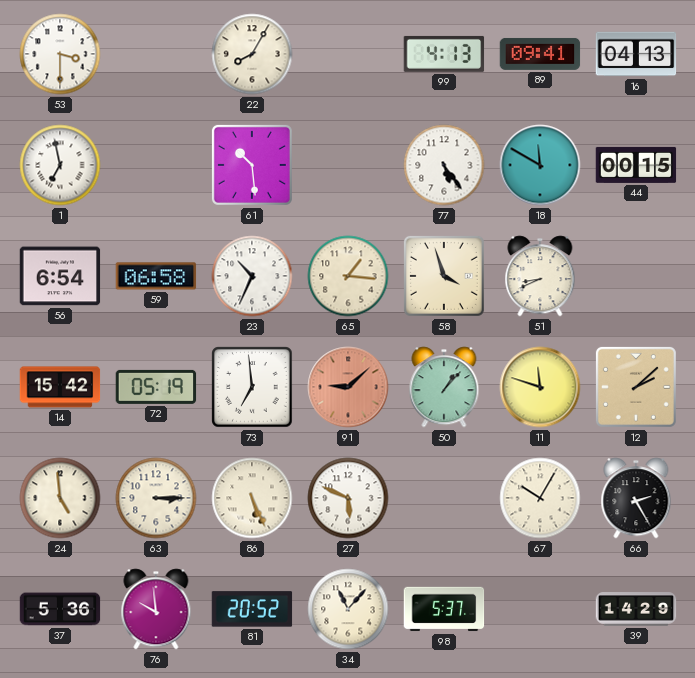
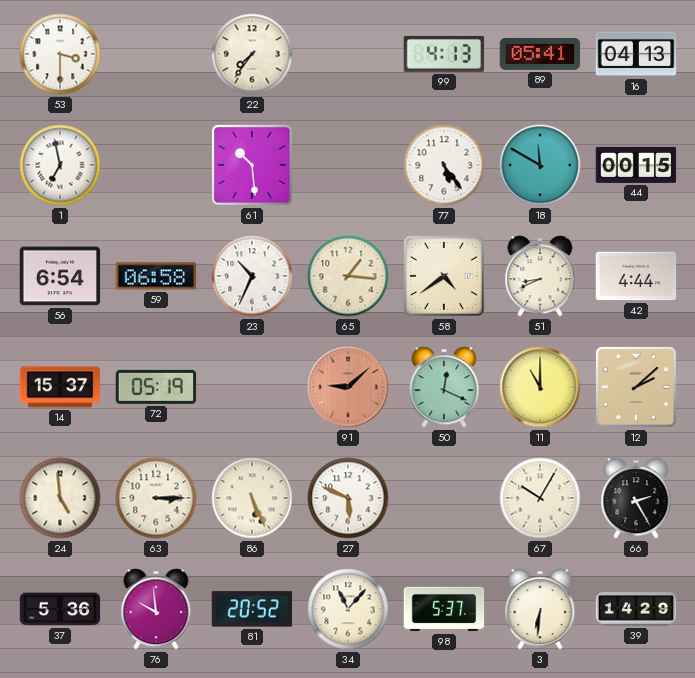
22: 8:05 -> 7:36
89: 09:41 -> 05:41
58: 3:57 -> 4:39
42: none -> 4:44
14: 15:42 -> 15:37
73: 6:59 -> none
50: 1:07 -> 12:19
11: 11:48 -> 11:00
3: none -> 6:31
